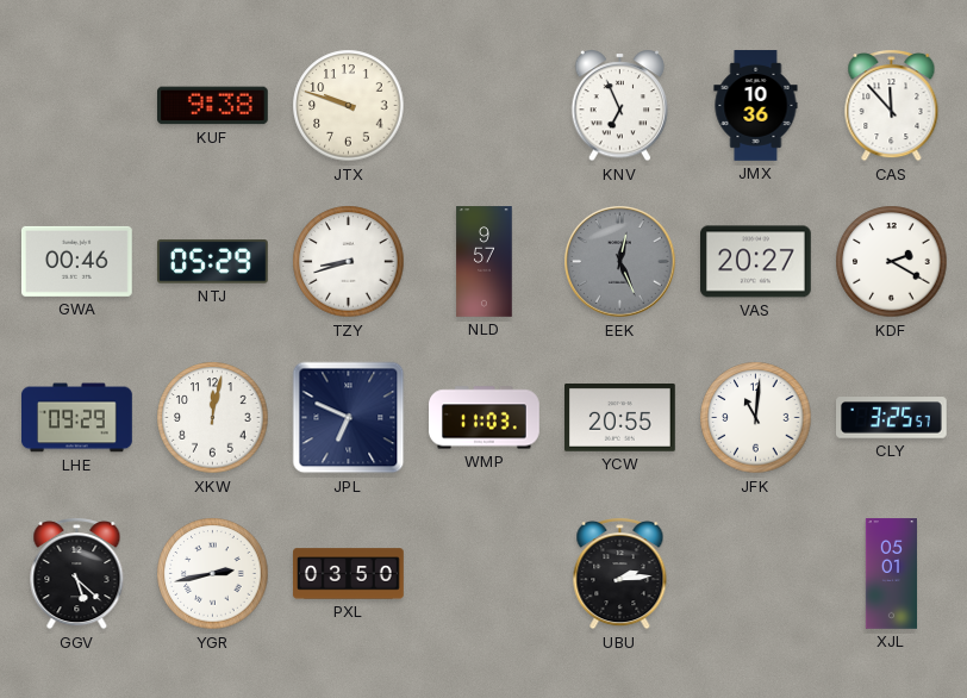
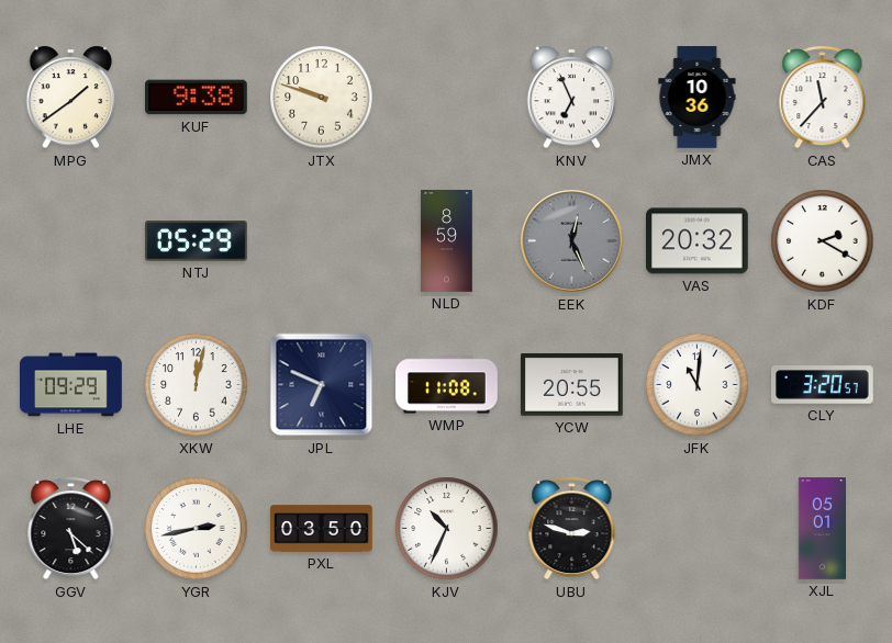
MPG: none -> 1:39
CAS: 11:53 -> 11:37
GWA: 00:46 -> none
TZY: 8:42 -> none
NLD: 9:57 -> 8:59
VAS: 20:27 -> 20:32
WMP: 11:03 -> 11:08
CLY: 3:25 -> 3:20
KJV: none -> 10:34
UBU: 2:14 -> 2:48
